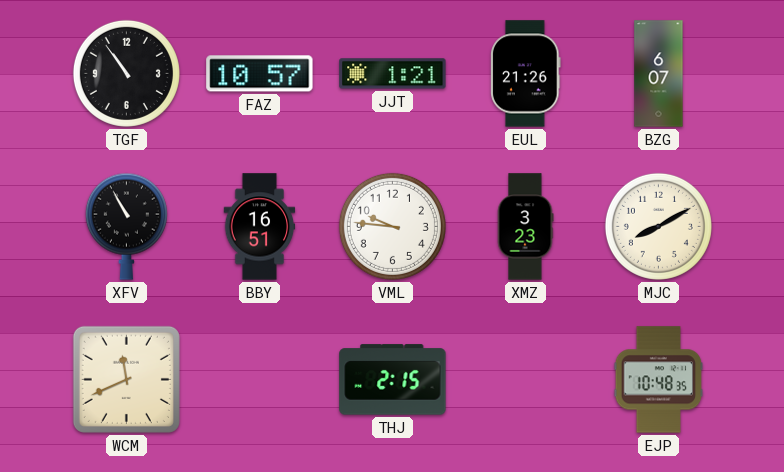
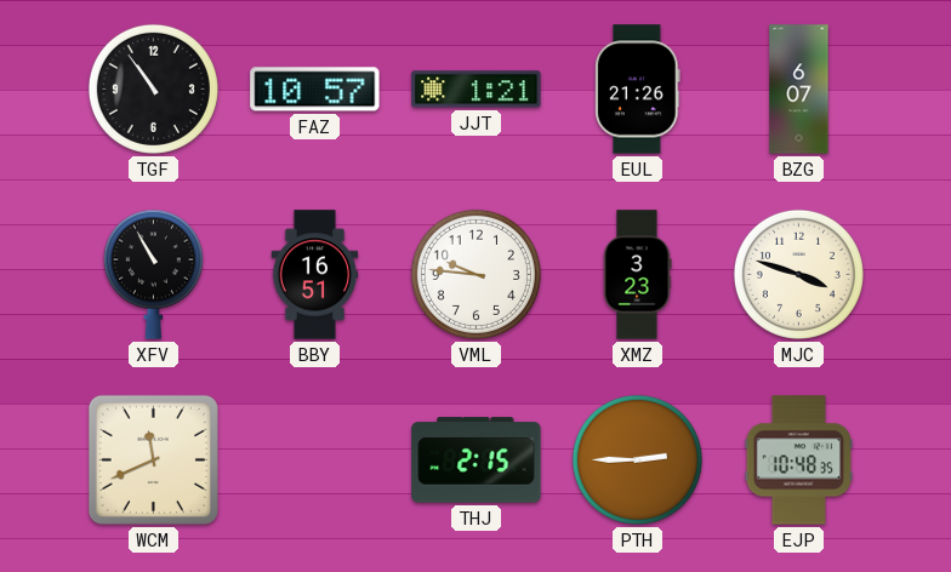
MJC: 8:10 -> 3:48
PTH: none -> 2:45
